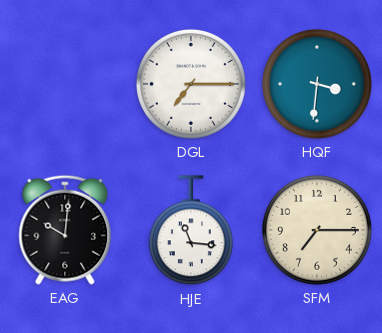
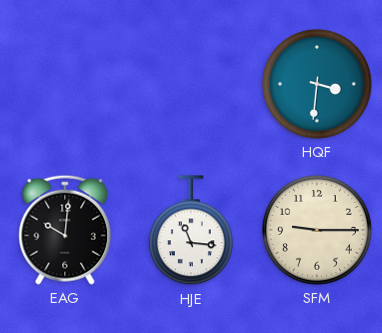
DGL: 7:15 -> none
SFM: 7:15 -> 9:15
